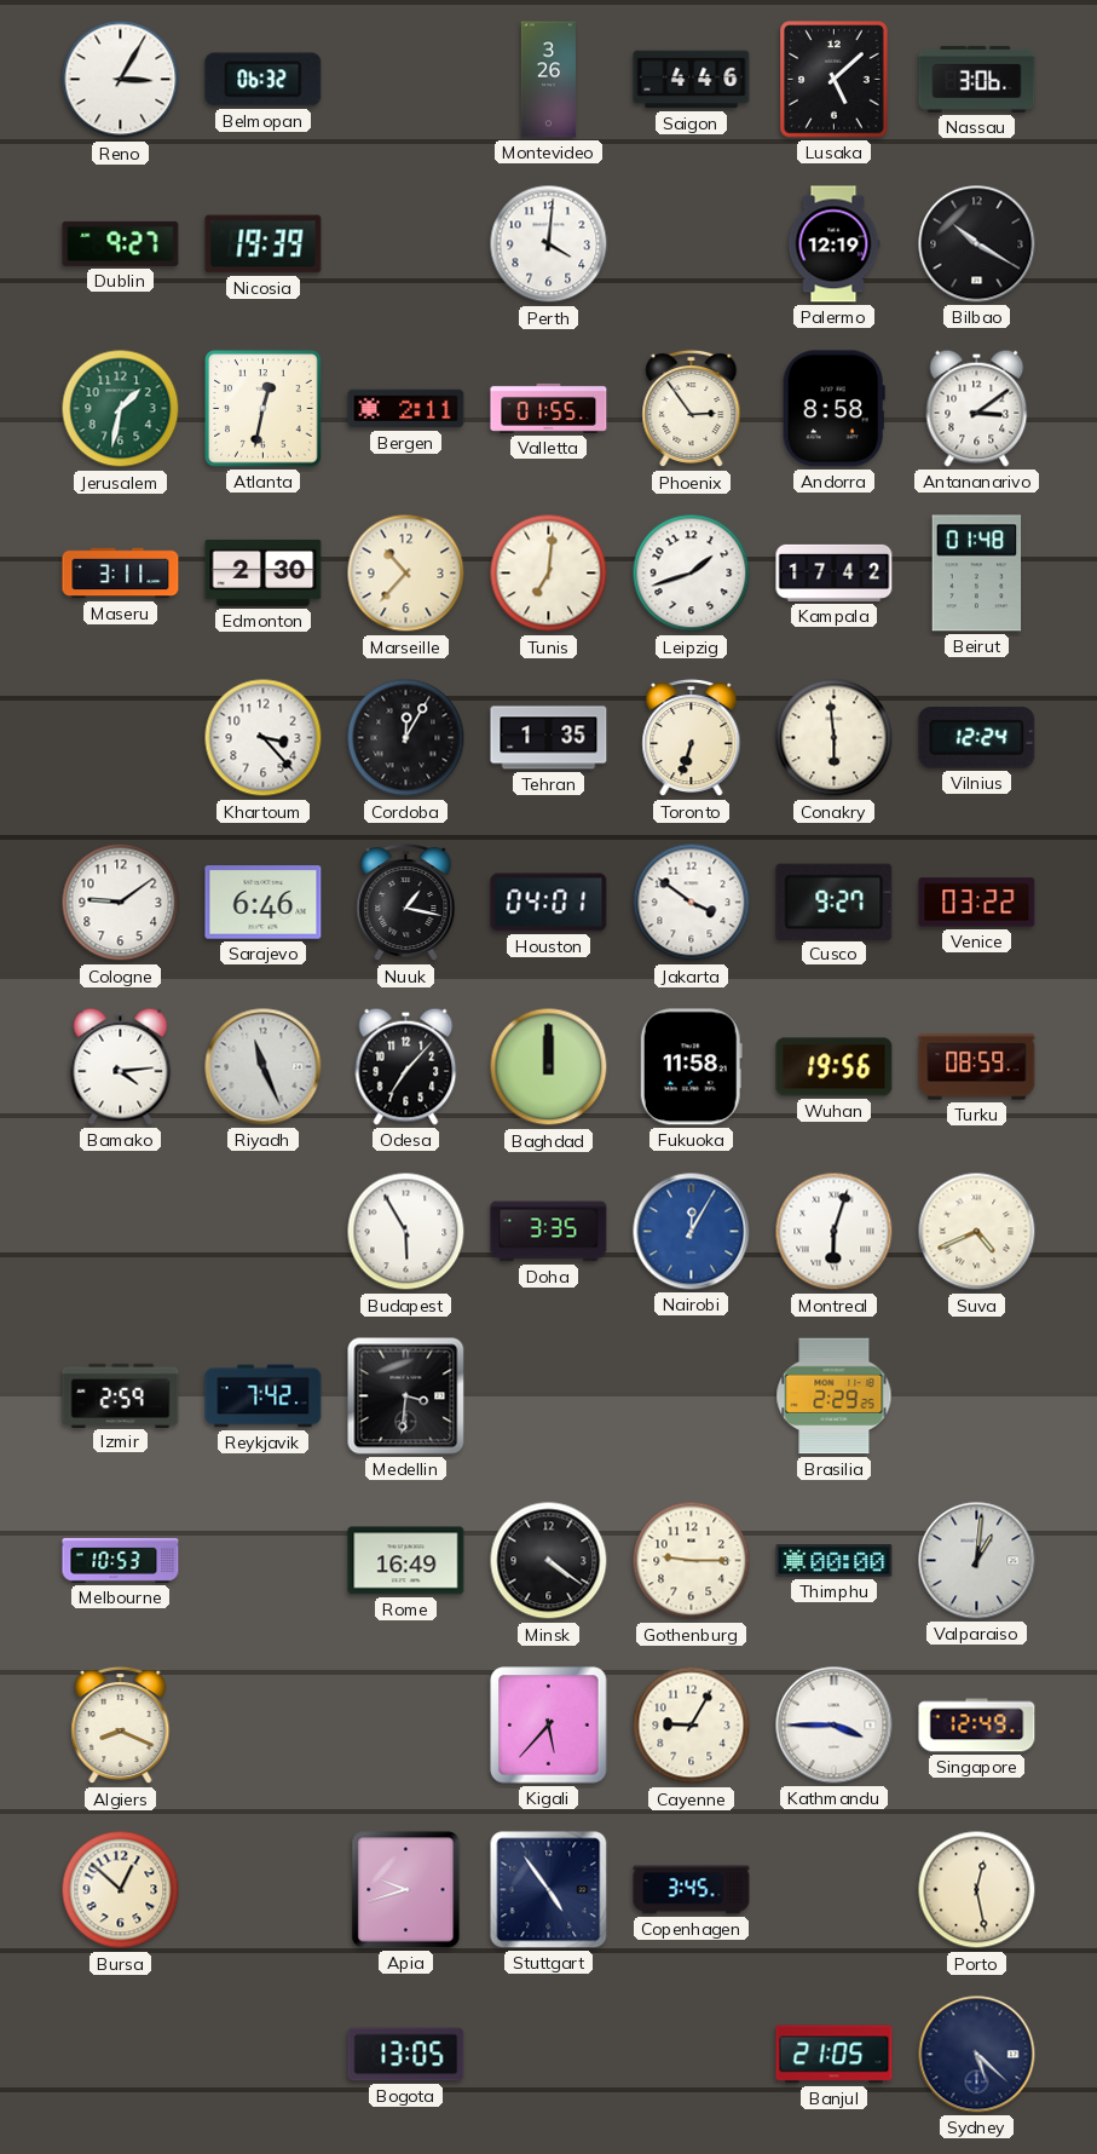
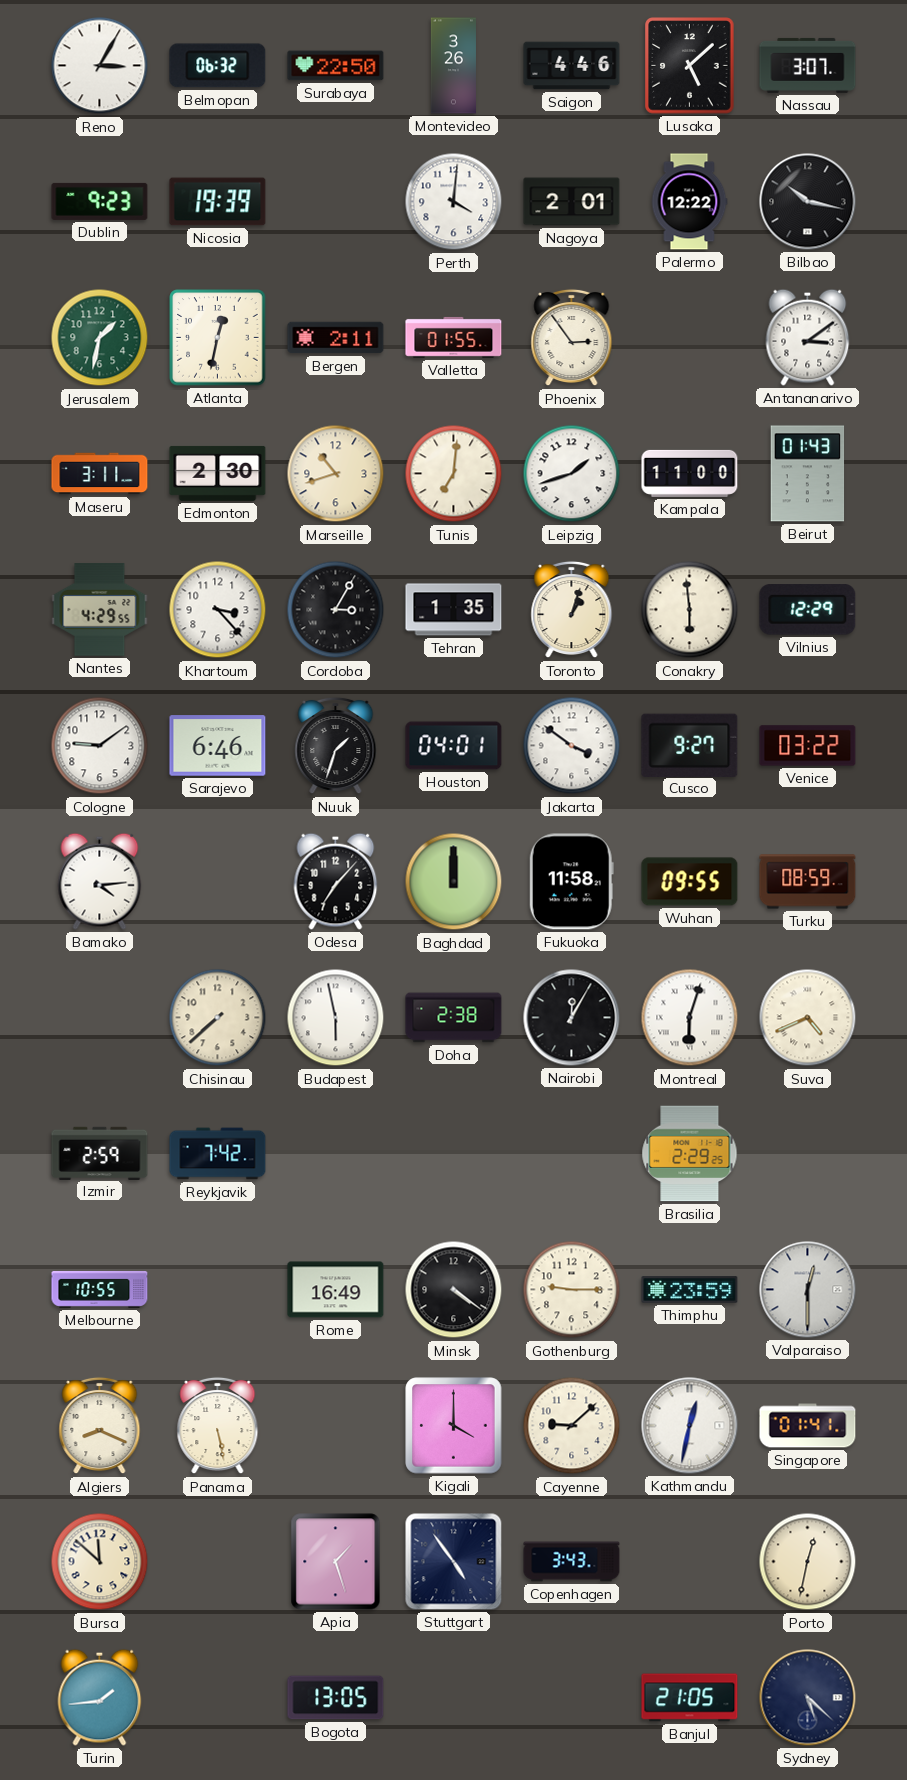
Surabaya: none -> 22:50
Nassau: 3:06 -> 3:07
Dublin: 9:27 -> 9:23
Nagoya: none -> 2:01
Palermo: 12:19 -> 12:22
Bilbao: 10:20 -> 10:17
Andorra: 8:58 -> none
Marseille: 10:37 -> 10:42
Kampala: 17:42 -> 11:00
Beirut: 01:48 -> 01:43
Nantes: none -> 4:29
Cordoba: 12:05 -> 3:05
Toronto: 6:33 -> 1:03
Vilnius: 12:24 -> 12:29
Nuuk: 1:17 -> 1:33
Riyadh: 11:26 -> none
Wuhan: 19:56 -> 09:55
Chisinau: none -> 7:38
Budapest: 5:55 -> 5:58
Doha: 3:35 -> 2:38
Nairobi dial: blue -> black
Medellin: 3:31 -> none
Melbourne: 10:53 -> 10:55
Thimphu: 00:00 -> 23:59
Valparaiso: 1:01 -> 12:30
Panama: none -> 5:28
Kigali: 5:37 -> 4:00
Cayenne: 9:05 -> 9:08
Kathmandu: 3:45 -> 12:32
Singapore: 12:49 -> 01:41
Bursa: 12:52 -> 11:52
Apia: 9:42 -> 1:27
Copenhagen: 3:45 -> 3:43
Porto: 12:28 -> 12:32
Turin: none -> 1:44
